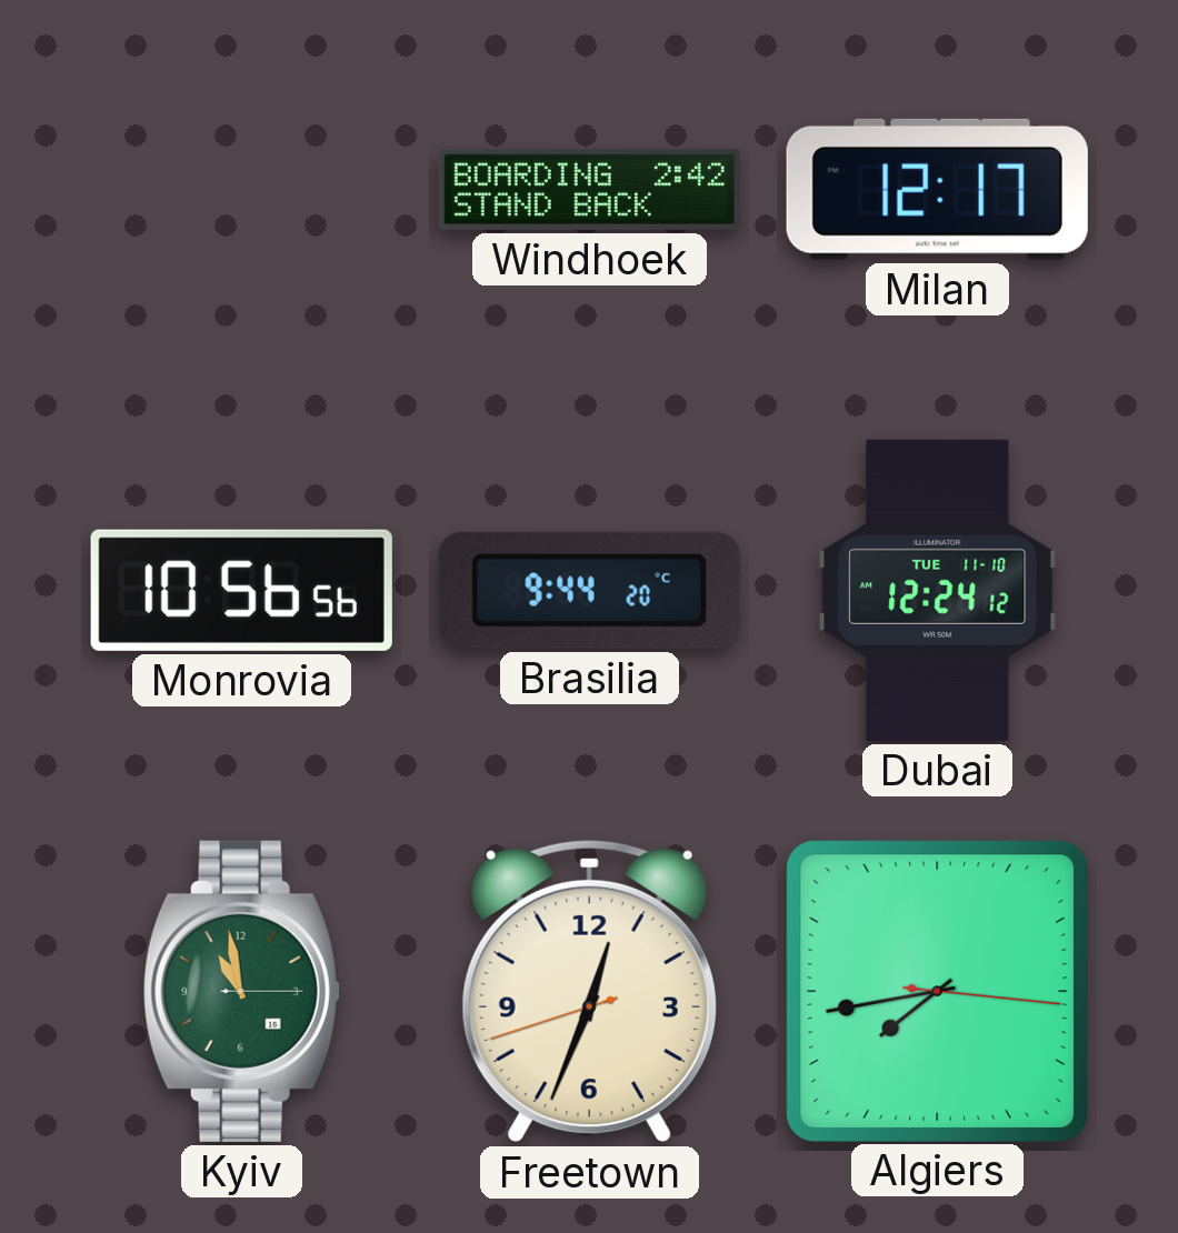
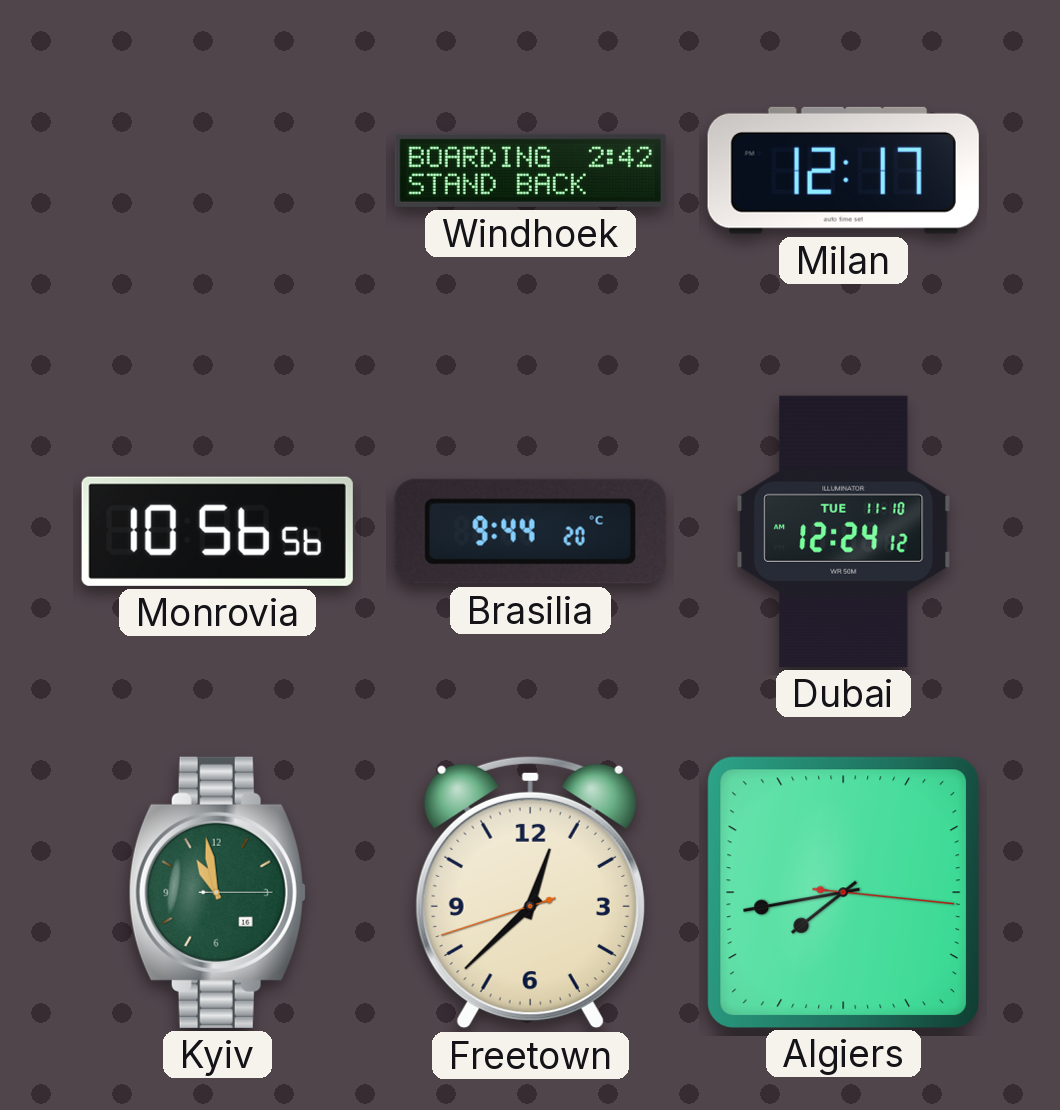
Freetown: 12:33 -> 12:37
